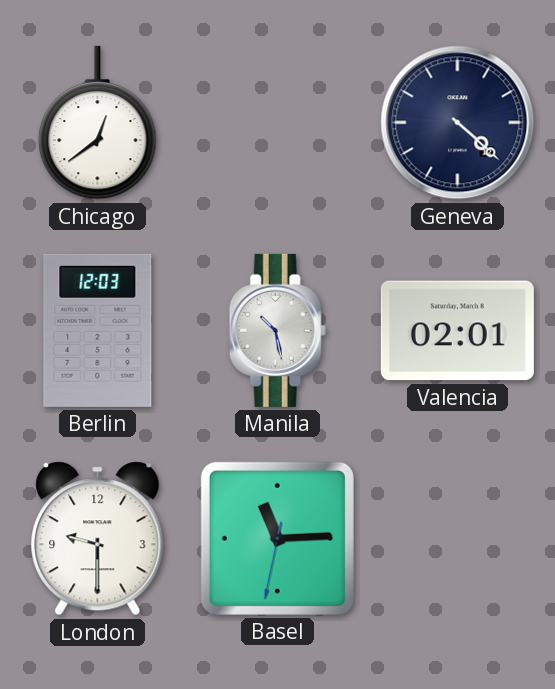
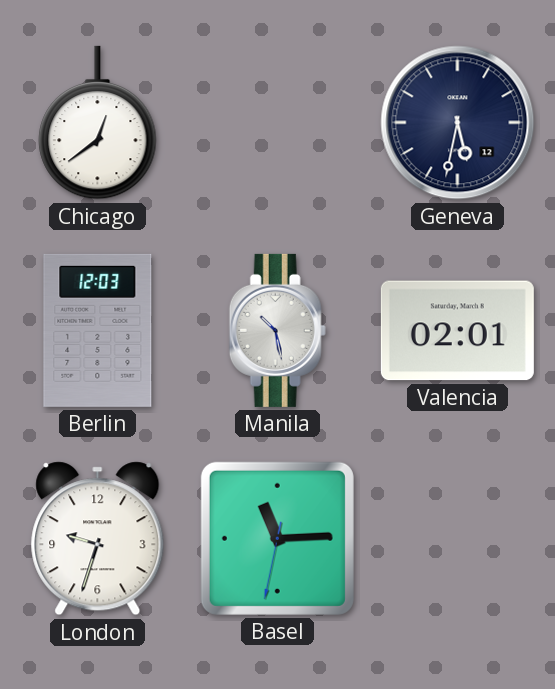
Geneva: 4:22 -> 5:32
London: 9:30 -> 9:33
